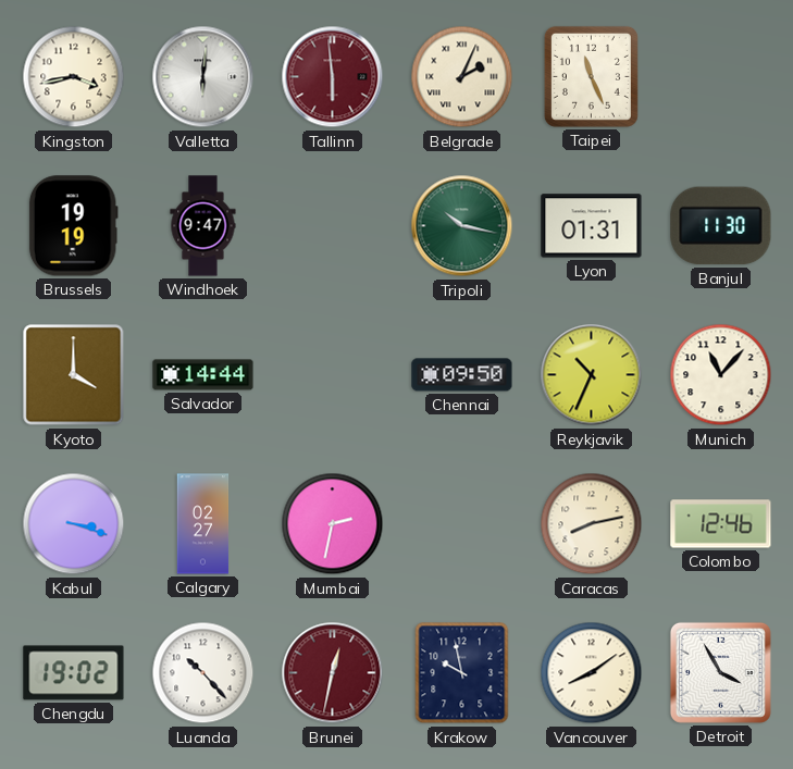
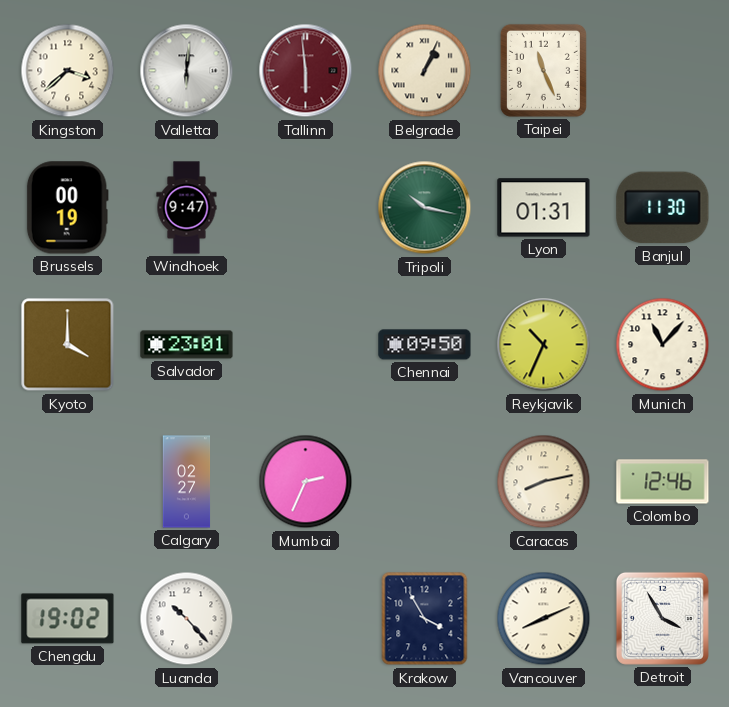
Kingston: 3:43 -> 3:38
Belgrade: 2:04 -> 1:04
Brussels: 19:19 -> 00:19
Salvador: 14:44 -> 23:01
Kabul: 3:18 -> none
Mumbai: 2:32 -> 2:34
Brunei: 12:32 -> none
Krakow: 9:58 -> 3:55
Vancouver: 8:09 -> 8:11
